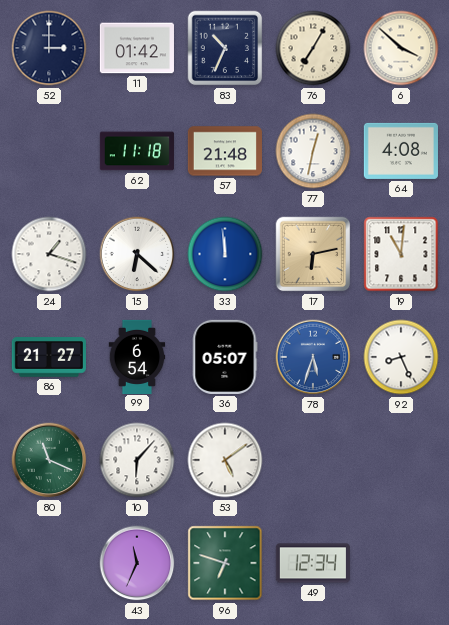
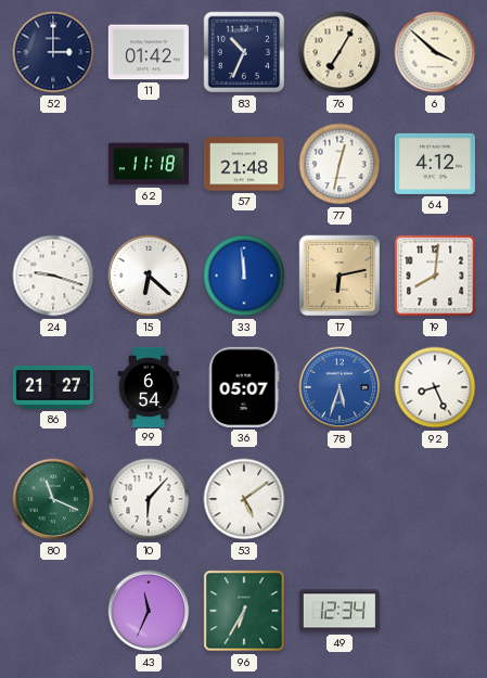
64: 4:08 -> 4:12
24: 1:18 -> 9:18
19: 11:01 -> 8:01
96: 6:48 -> 6:35
